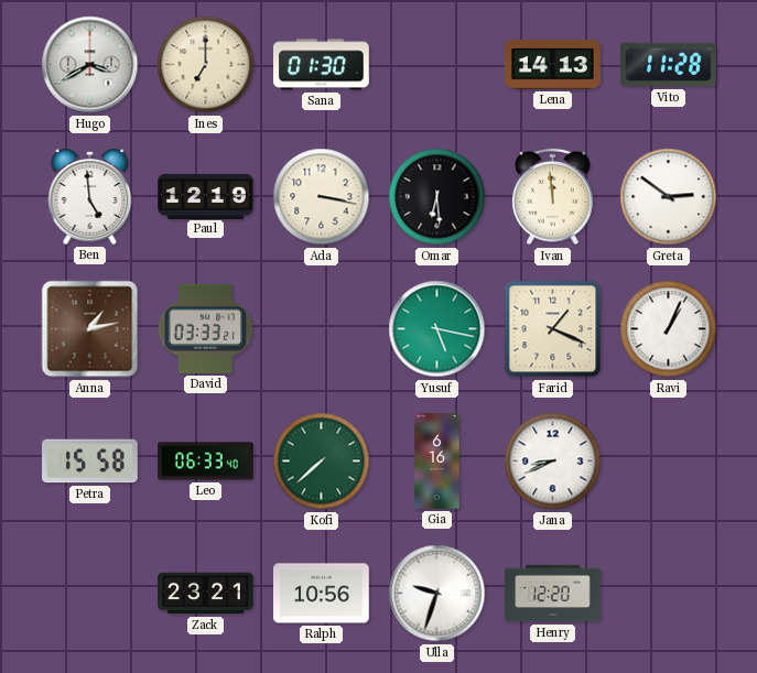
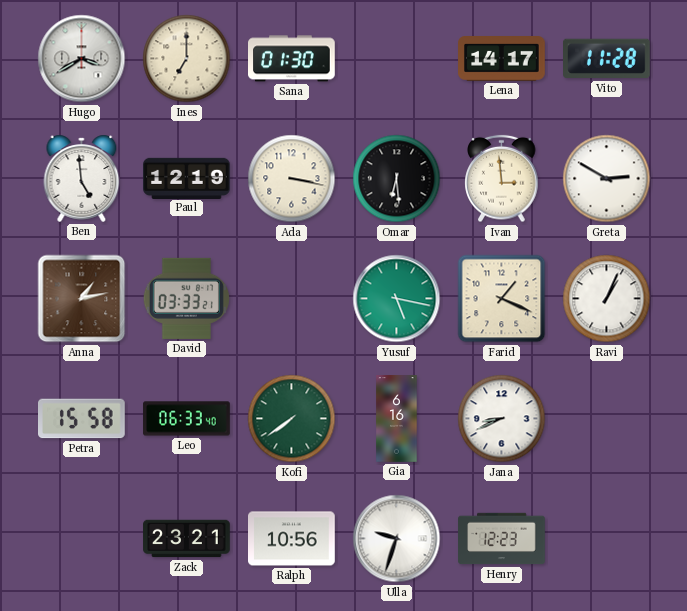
Lena: 14:13 -> 14:17
Ivan: 11:59 -> 2:59
Greta: 2:51 -> 2:50
Kofi: 7:38 -> 7:39
Henry: 12:20 -> 12:23
